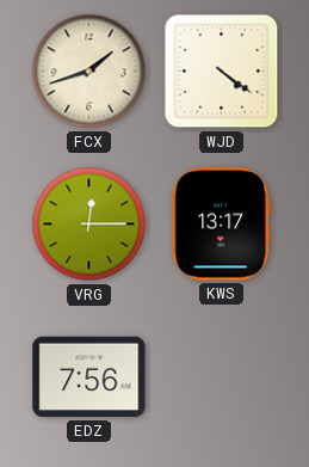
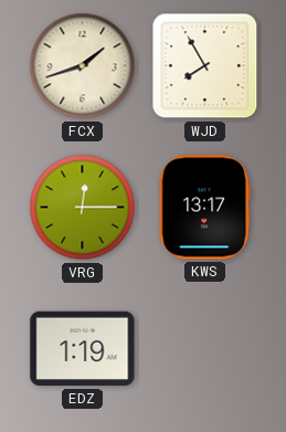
WJD: 4:21 -> 7:55
EDZ: 7:56 -> 1:19
